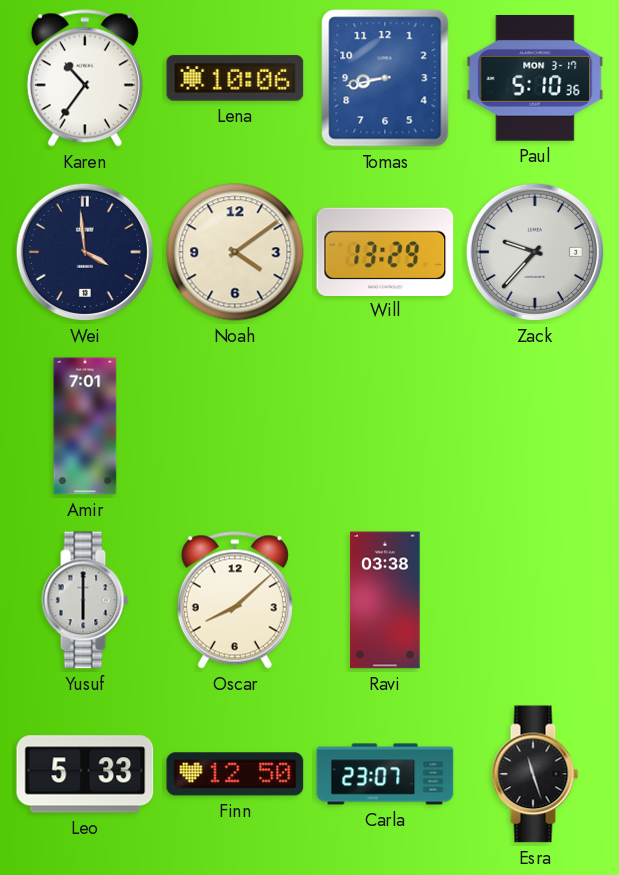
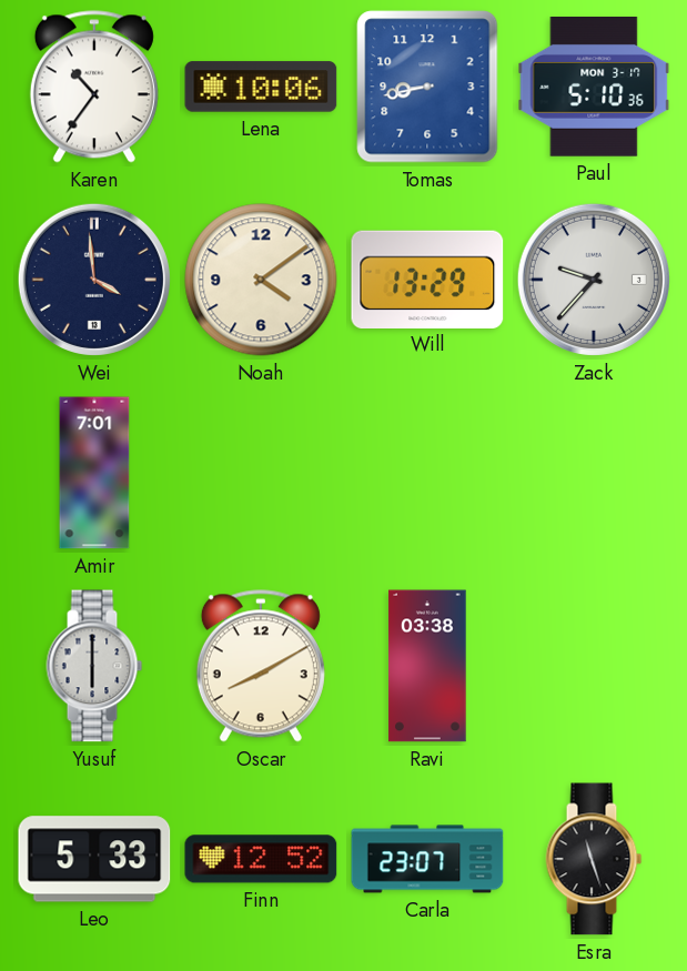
Oscar: 8:08 -> 8:10
Finn: 12:50 -> 12:52
